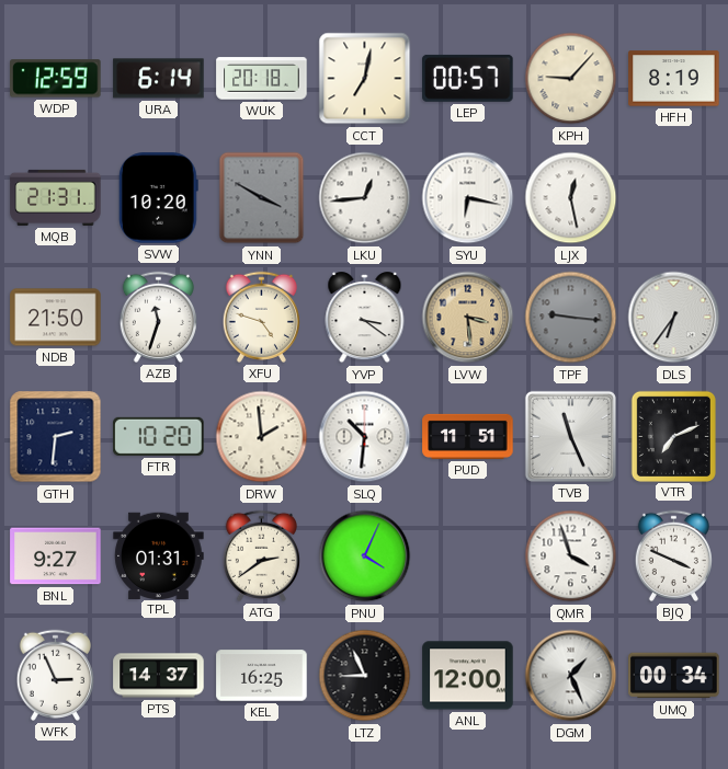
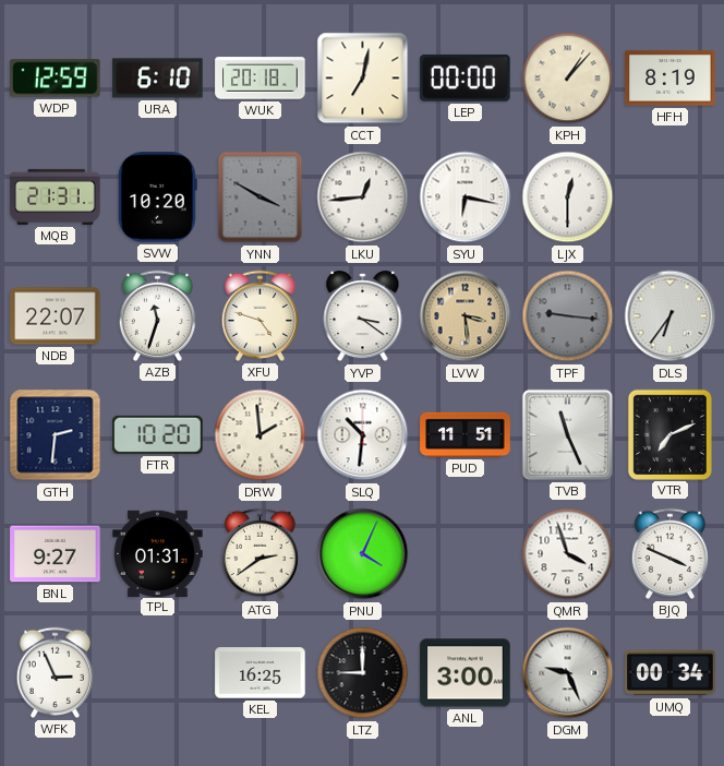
URA: 6:14 -> 6:10
LEP: 00:57 -> 00:00
KPH: 9:07 -> 1:07
LJX: 12:28 -> 12:30
NDB: 21:50 -> 22:07
PTS: 14:37 -> none
LTZ: 8:56 -> 9:00
ANL: 12:00 -> 3:00
DGM: 1:26 -> 9:26
